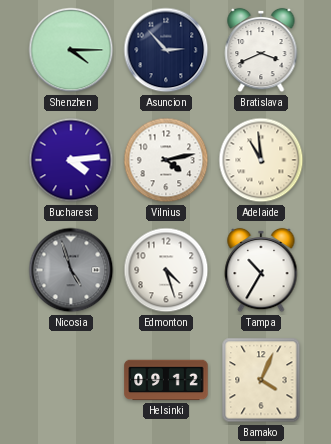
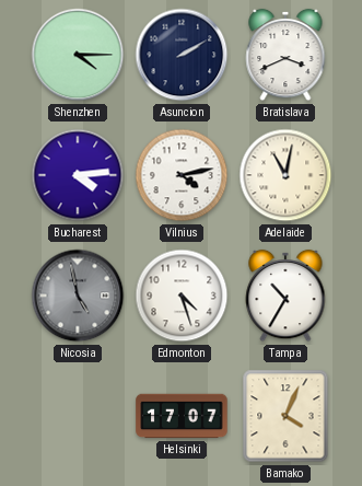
Asuncion: 2:53 -> 2:10
Adelaide: 10:59 -> 11:02
Nicosia: 4:57 -> 4:58
Helsinki: 09:12 -> 17:07
